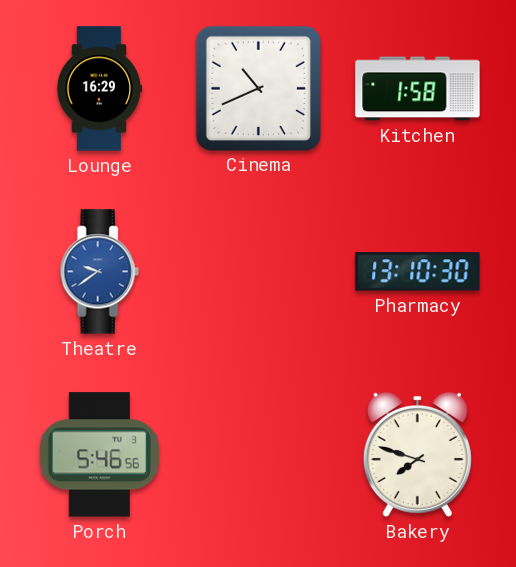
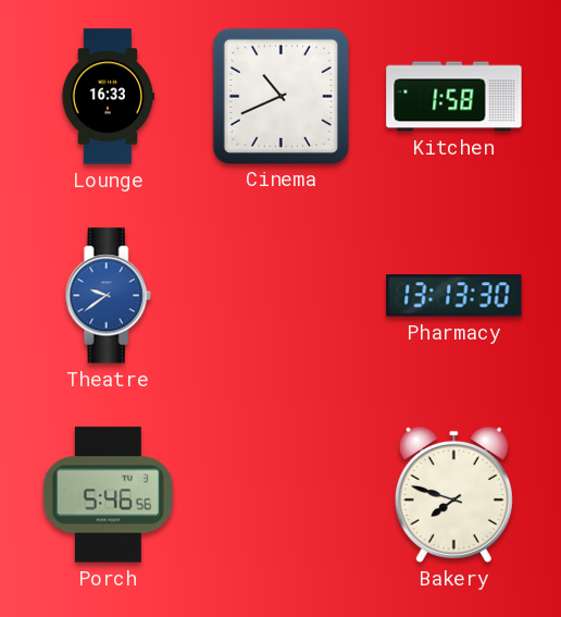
Lounge: 16:29 -> 16:33
Pharmacy: 13:10 -> 13:13
